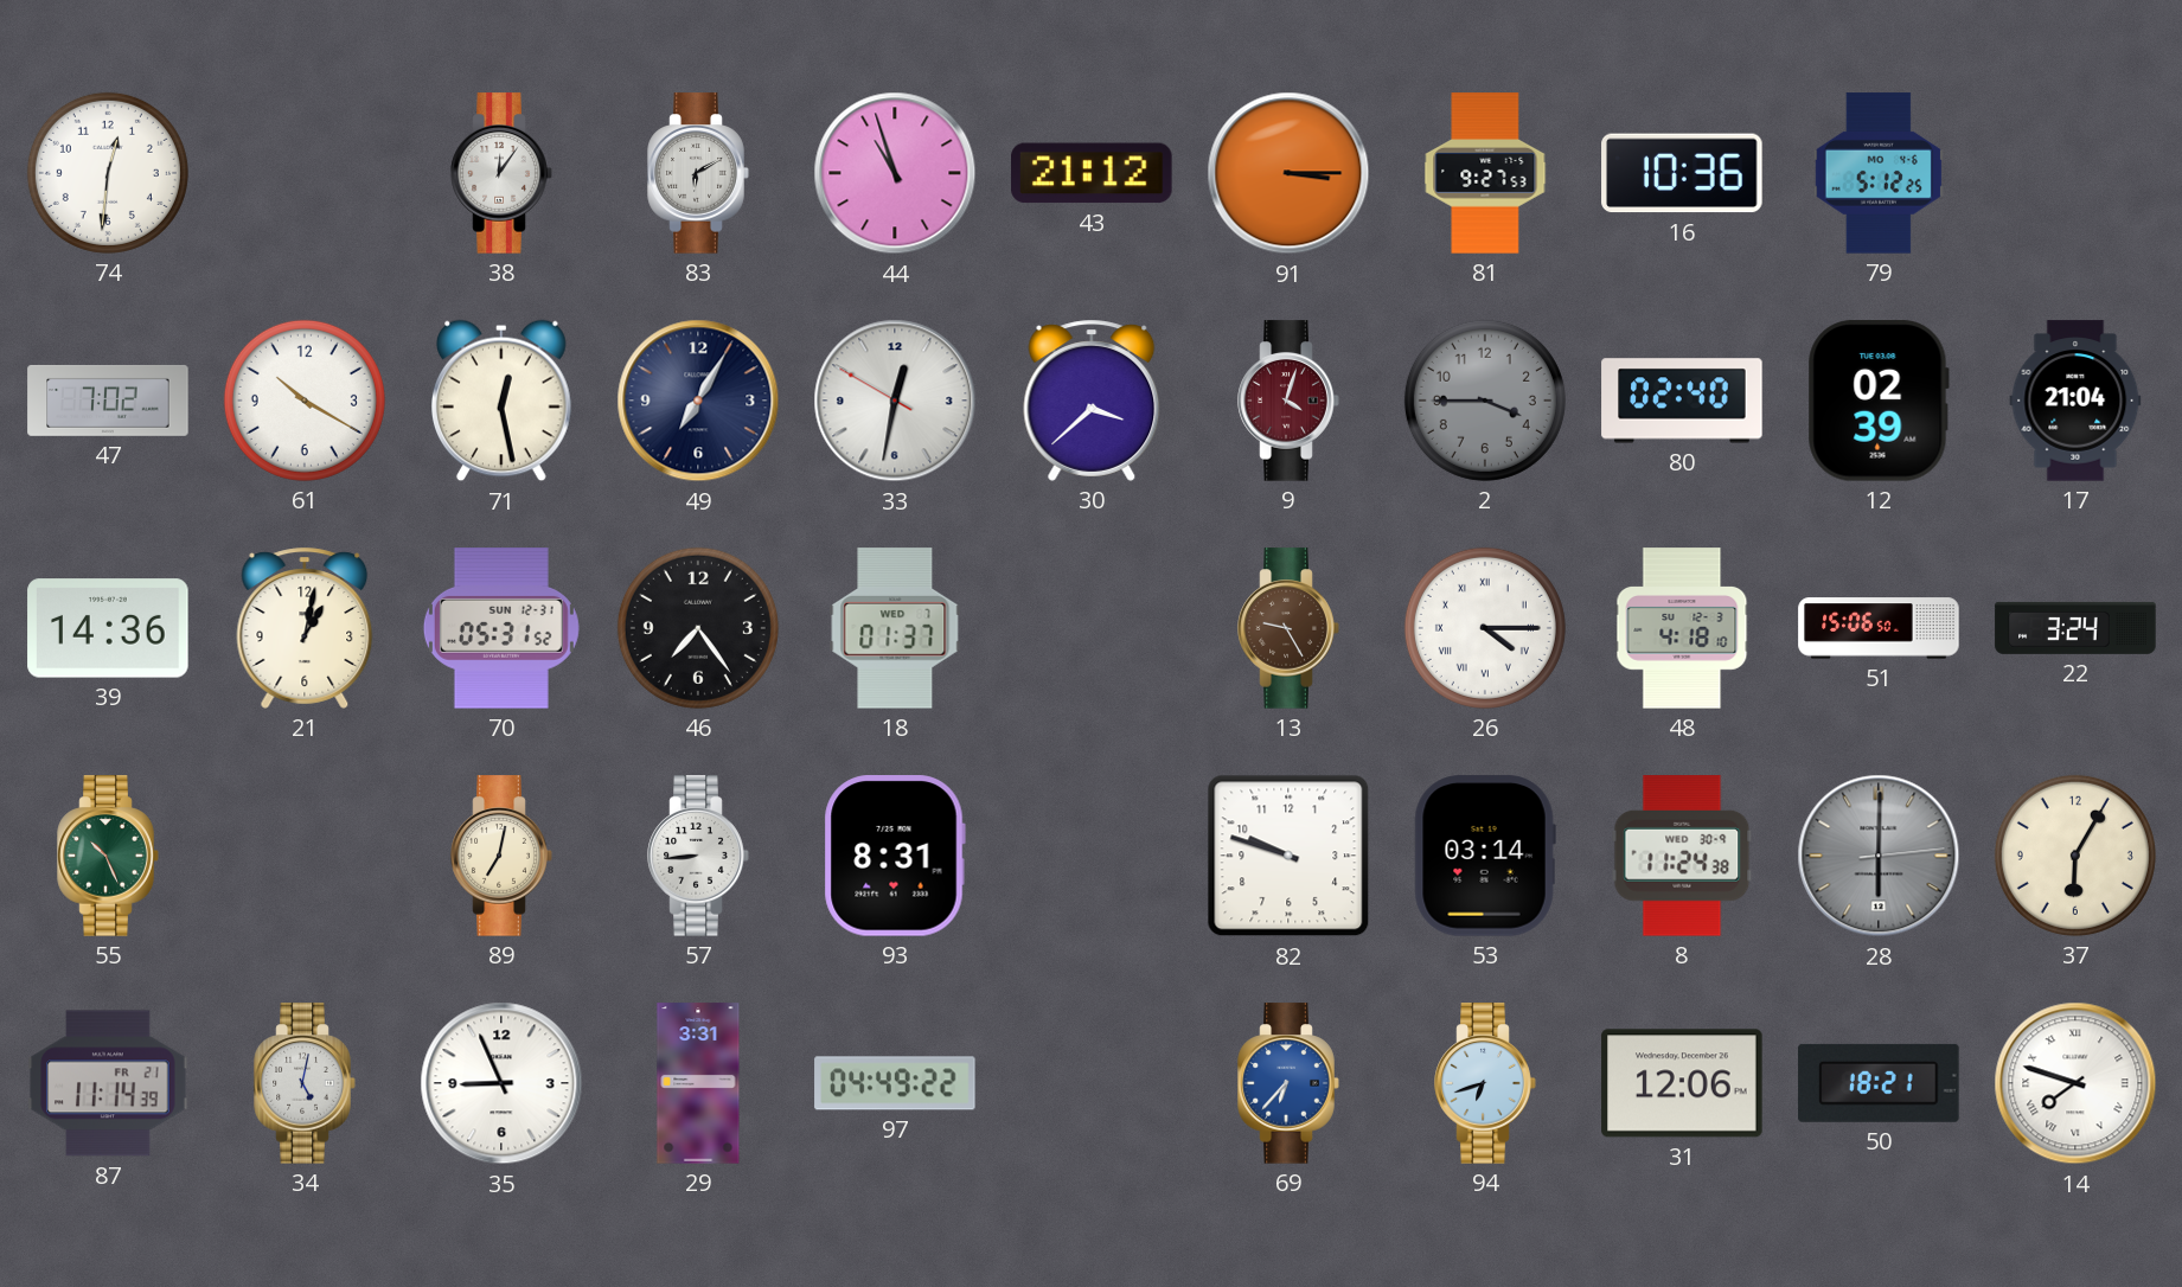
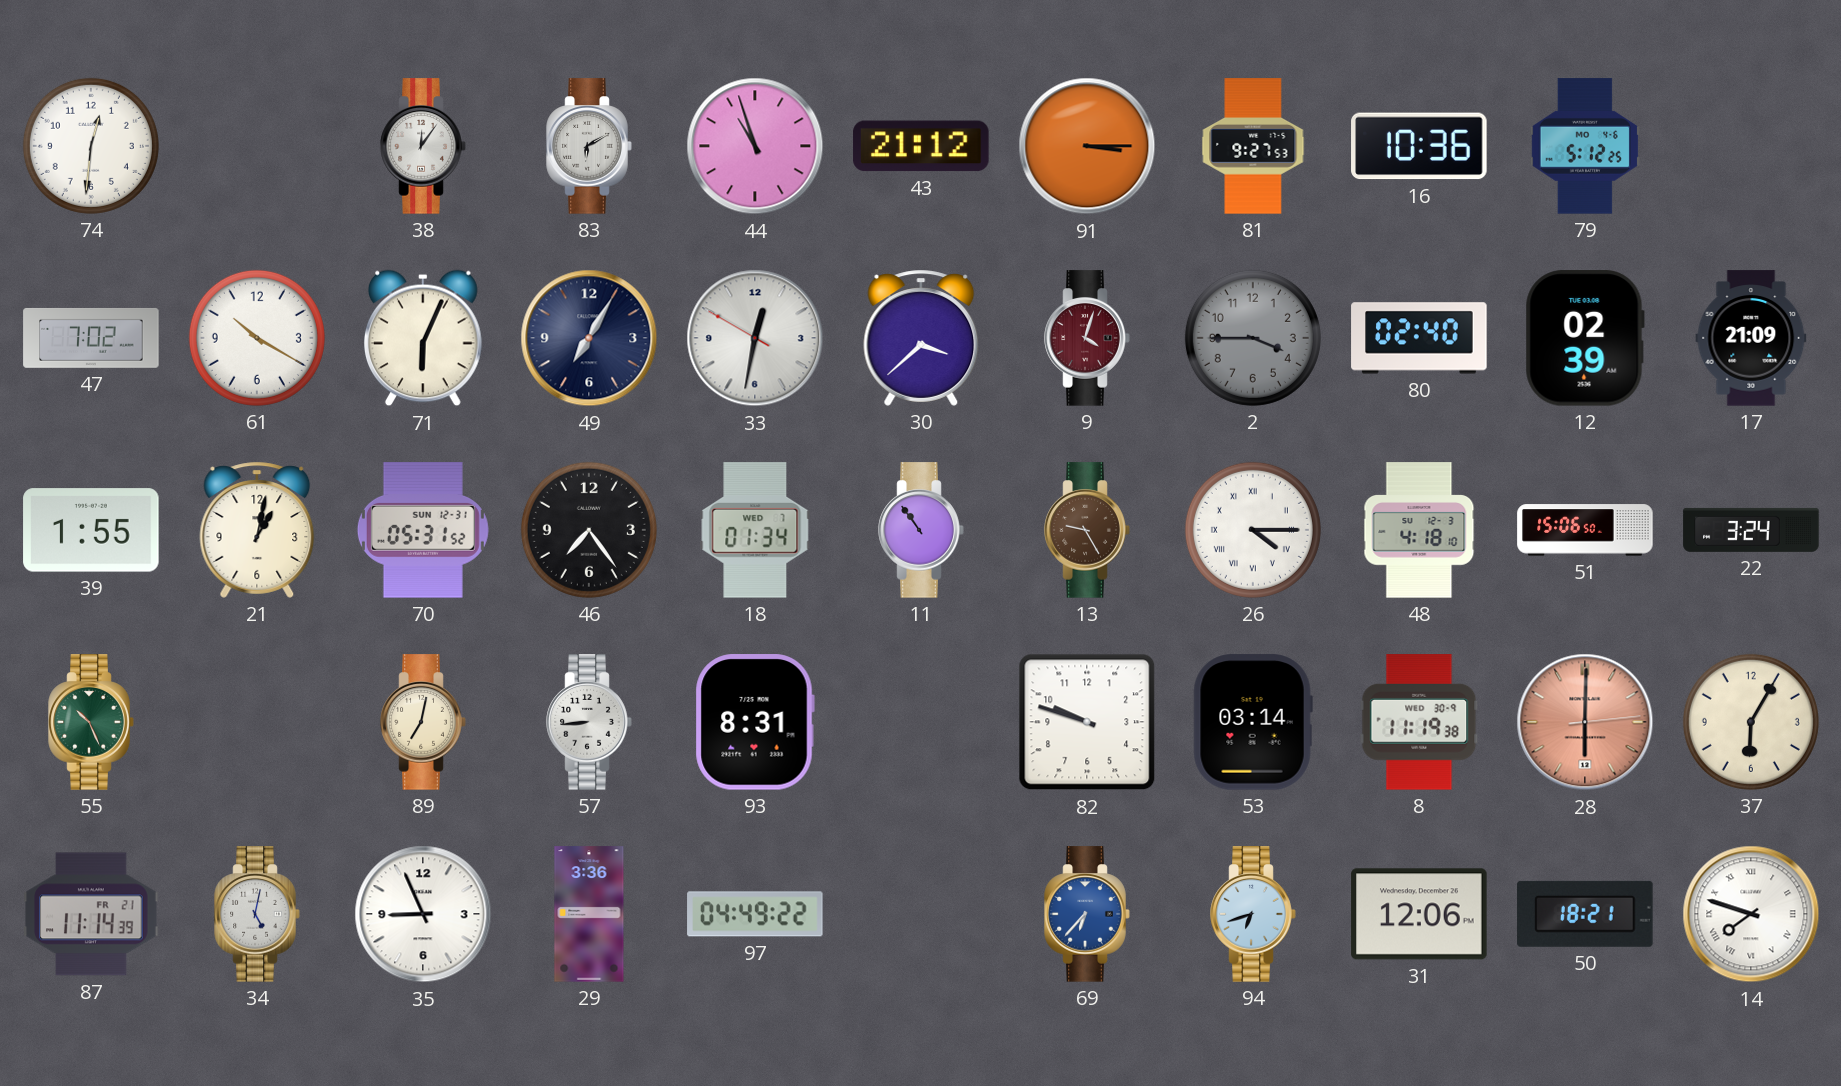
71: 12:28 -> 6:04
17: 21:04 -> 21:09
39: 14:36 -> 1:55
18: 01:37 -> 01:34
11: none -> 10:54
8: 11:24 -> 11:19
28 dial: grey -> salmon
29: 3:31 -> 3:36
